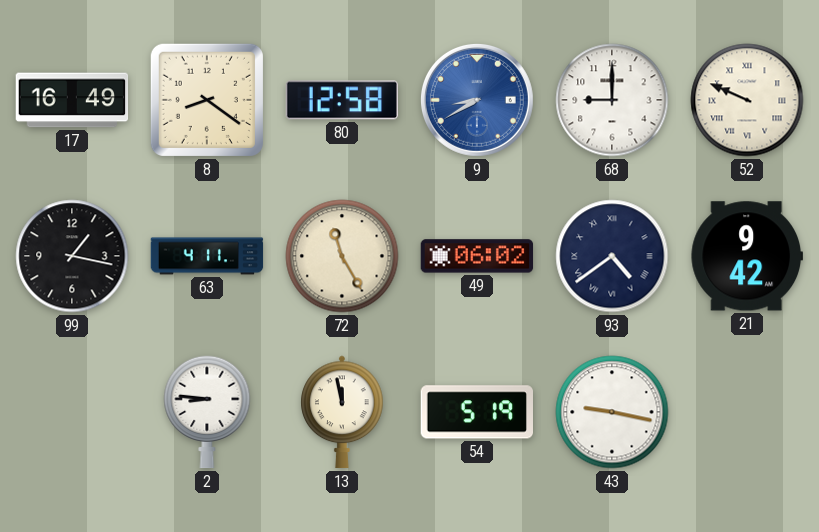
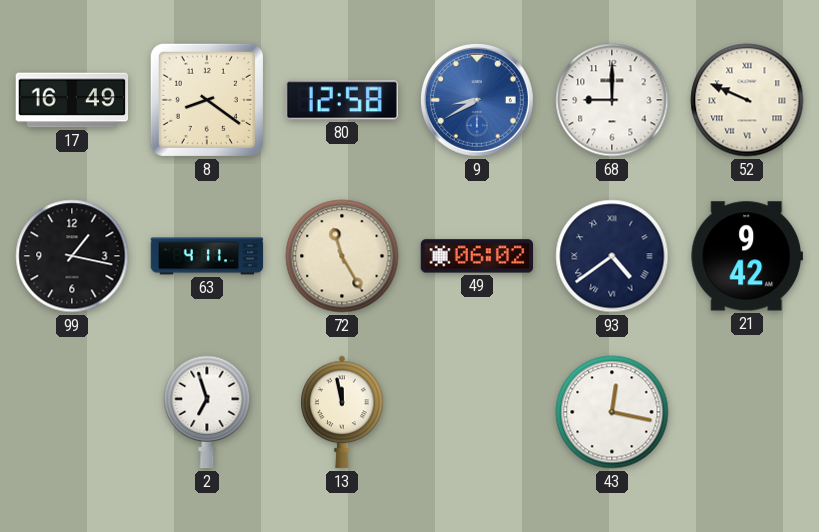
2: 8:46 -> 6:57
54: 5:19 -> none
43: 9:17 -> 12:17
